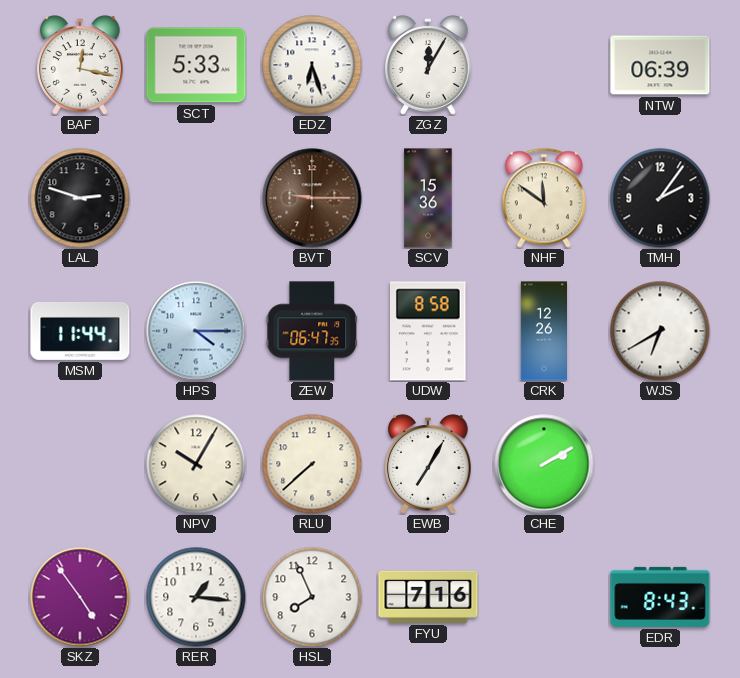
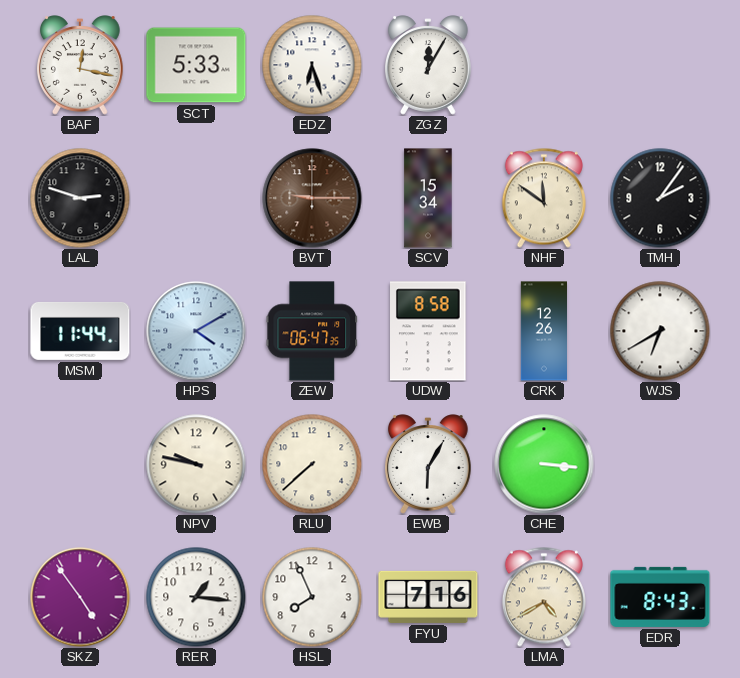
NTW: 06:39 -> none
SCV: 15:36 -> 15:34
HPS: 4:15 -> 4:10
NPV: 10:05 -> 9:47
EWB: 7:05 -> 6:05
CHE: 2:10 -> 3:16
LMA: none -> 4:40
